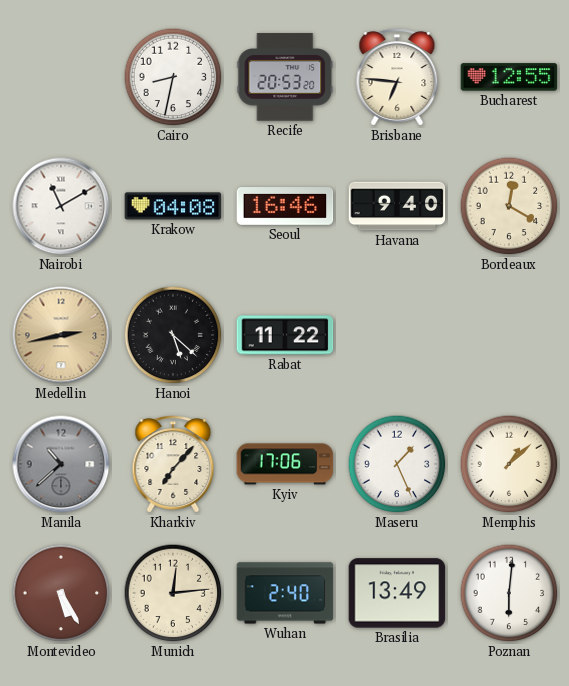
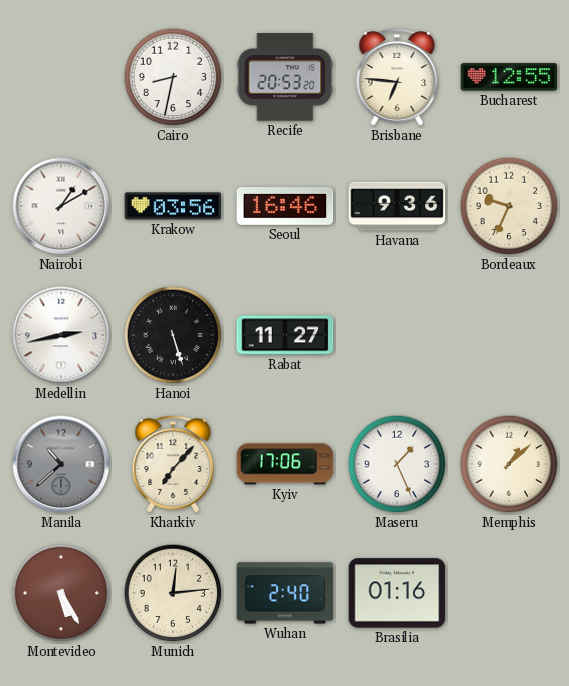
Nairobi: 11:10 -> 1:10
Krakow: 04:08 -> 03:56
Havana: 9:40 -> 9:36
Bordeaux: 12:20 -> 9:34
Medellin dial: champagne -> white
Hanoi: 5:22 -> 5:27
Rabat: 11:22 -> 11:27
Brasilia: 13:49 -> 01:16
Poznan: 6:01 -> none
